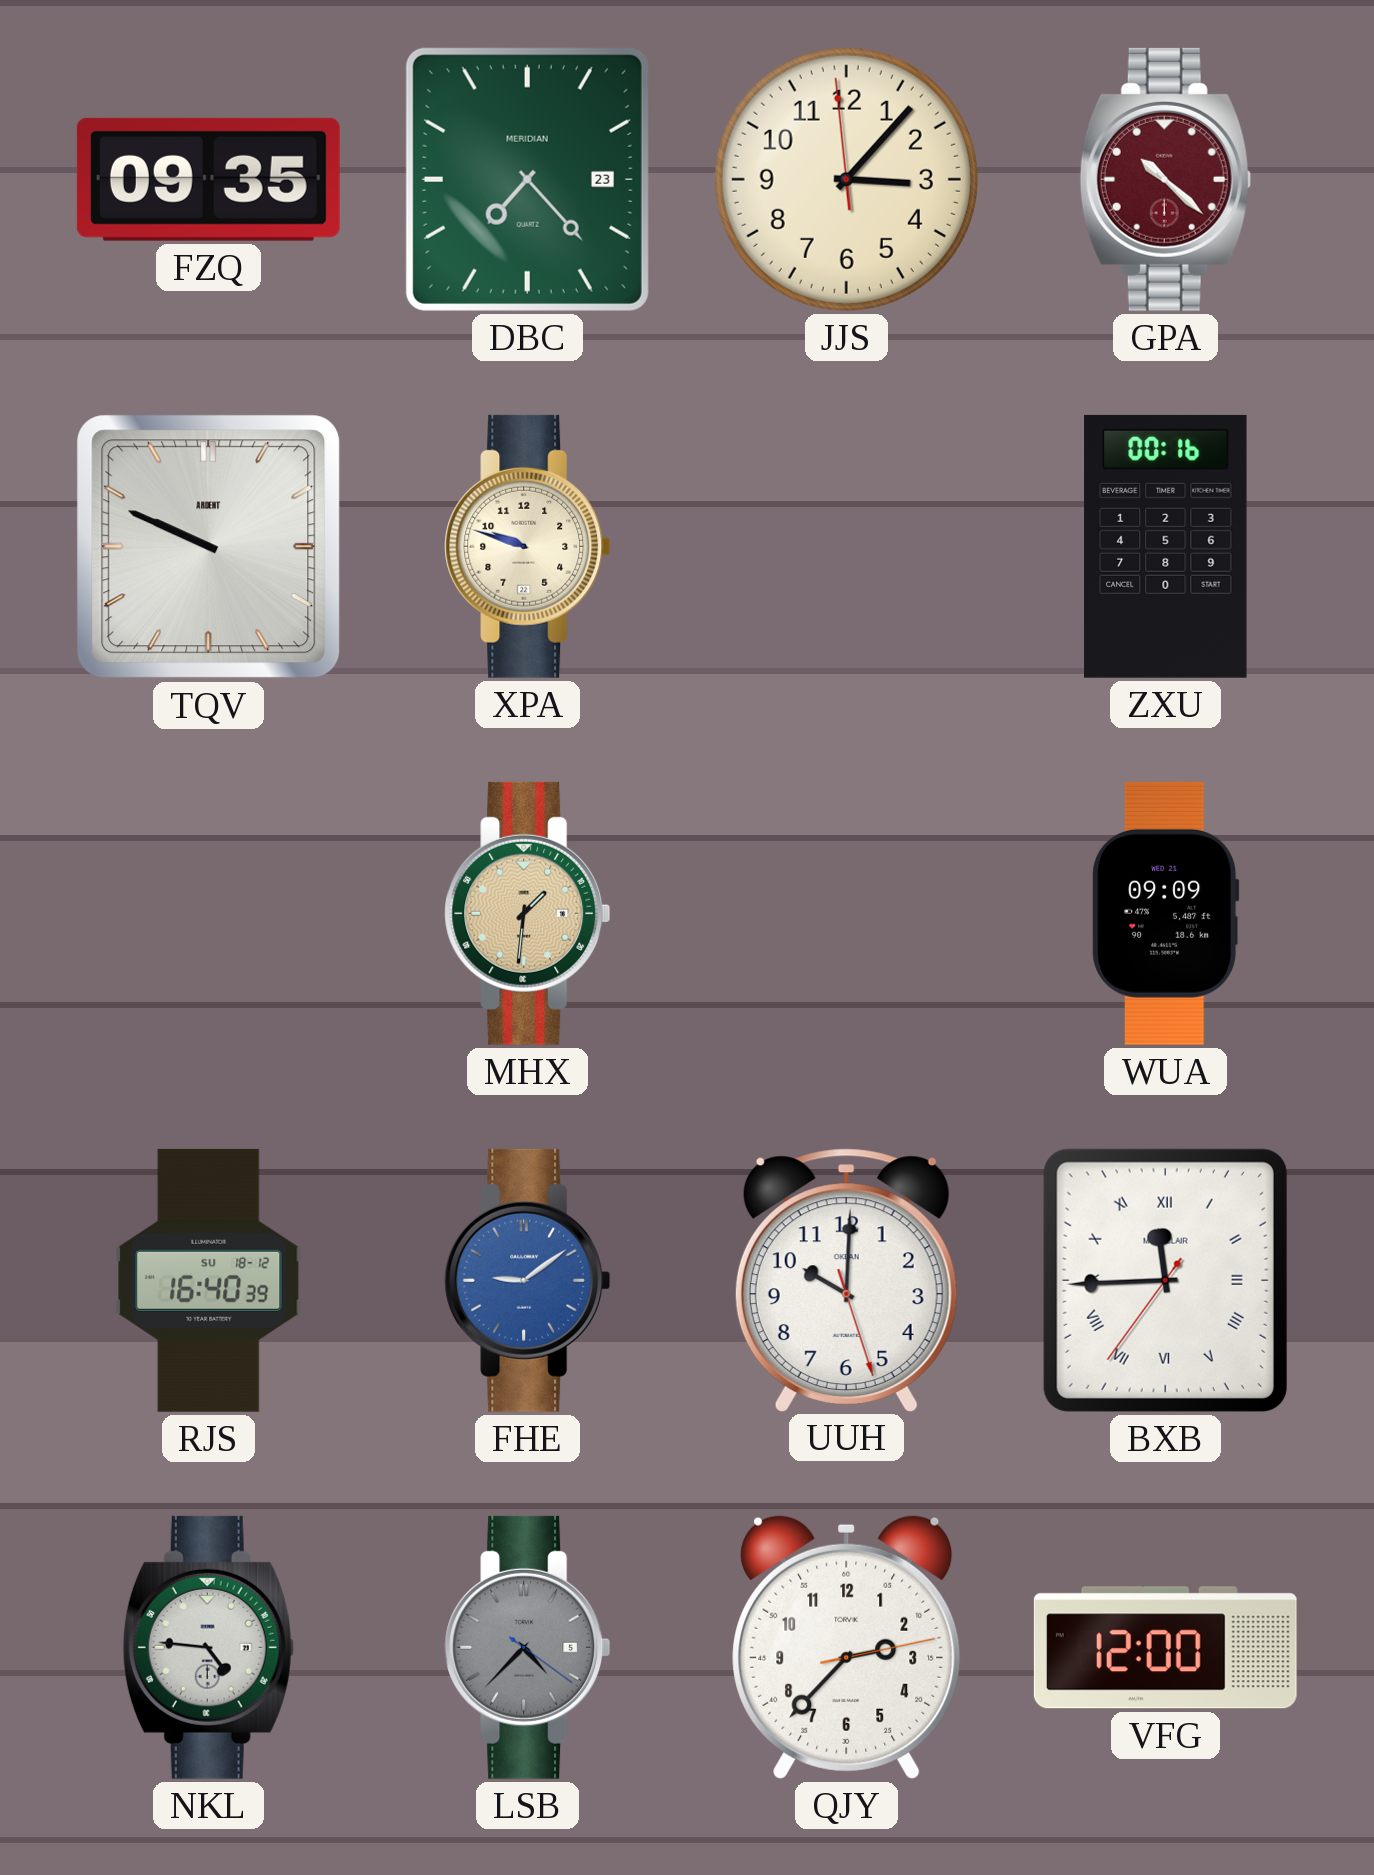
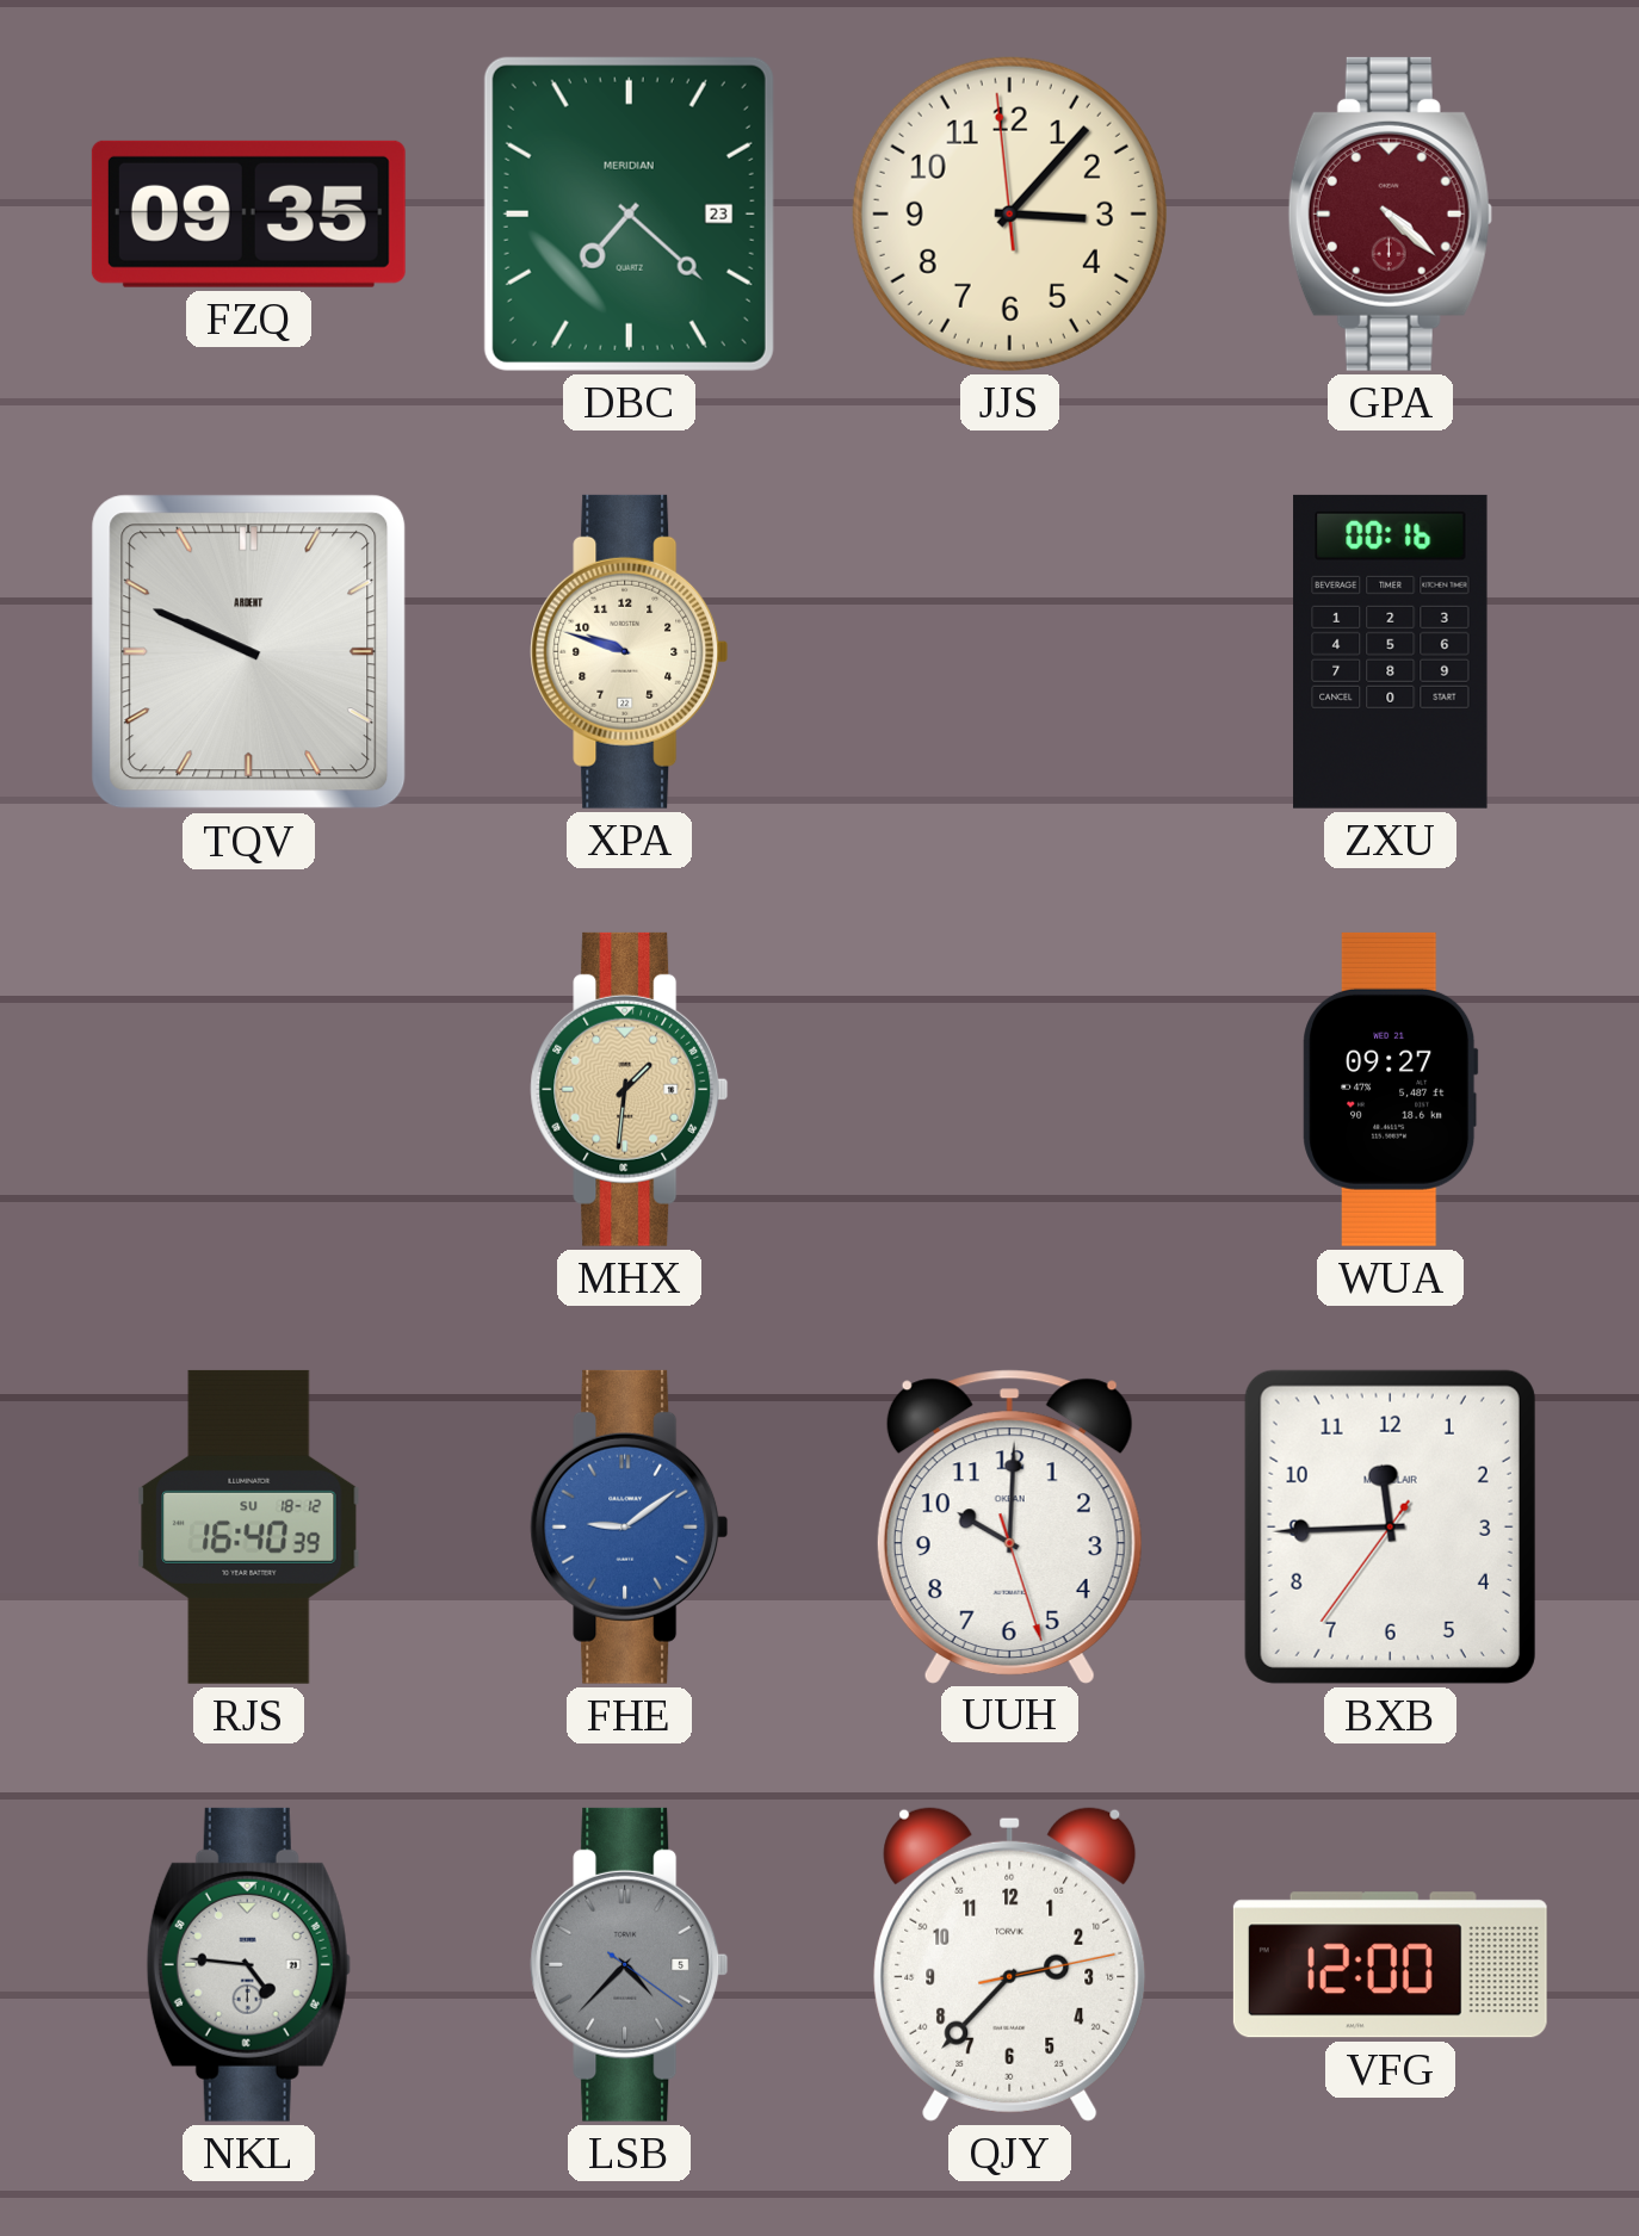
DBC: 7:23 -> 7:22
GPA: 10:22 -> 4:22
WUA: 09:09 -> 09:27
BXB numerals: Roman -> Arabic
